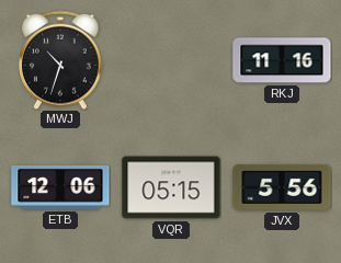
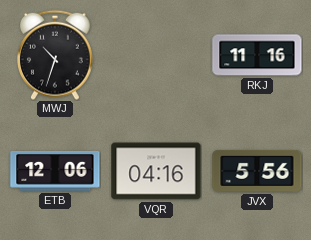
VQR: 05:15 -> 04:16
